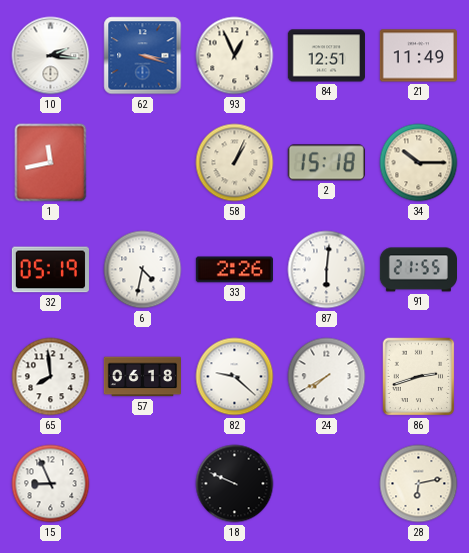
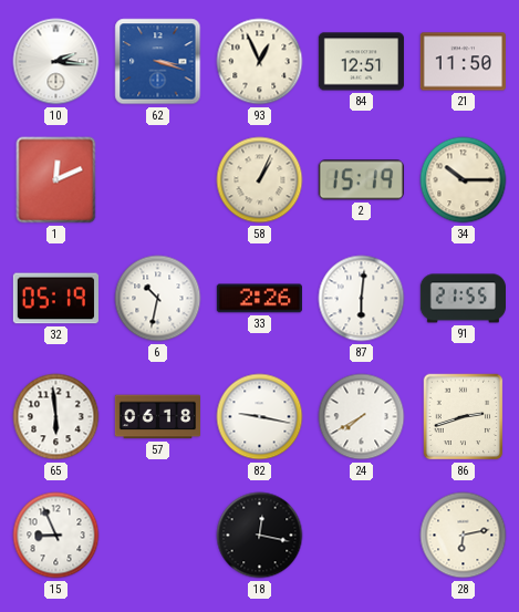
21: 11:49 -> 11:50
1: 11:43 -> 12:11
2: 15:18 -> 15:19
6: 4:32 -> 10:32
65: 7:59 -> 5:59
82: 9:22 -> 9:17
18: 9:49 -> 12:17
